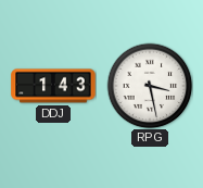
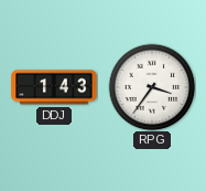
RPG: 3:28 -> 3:36
